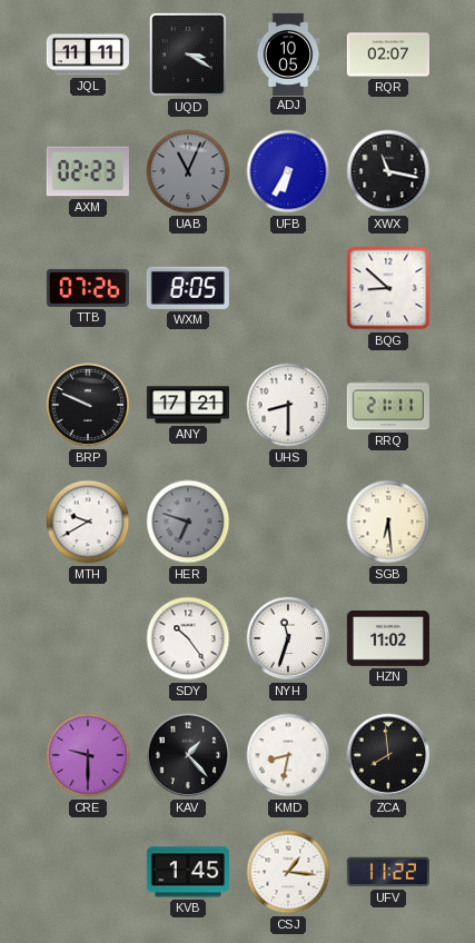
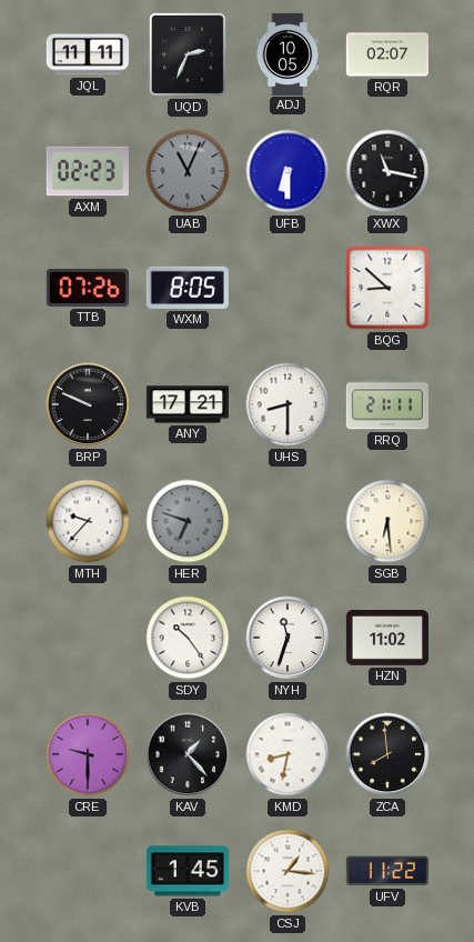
UQD: 3:20 -> 2:34
UFB: 6:35 -> 6:30
MTH: 9:40 -> 9:37
